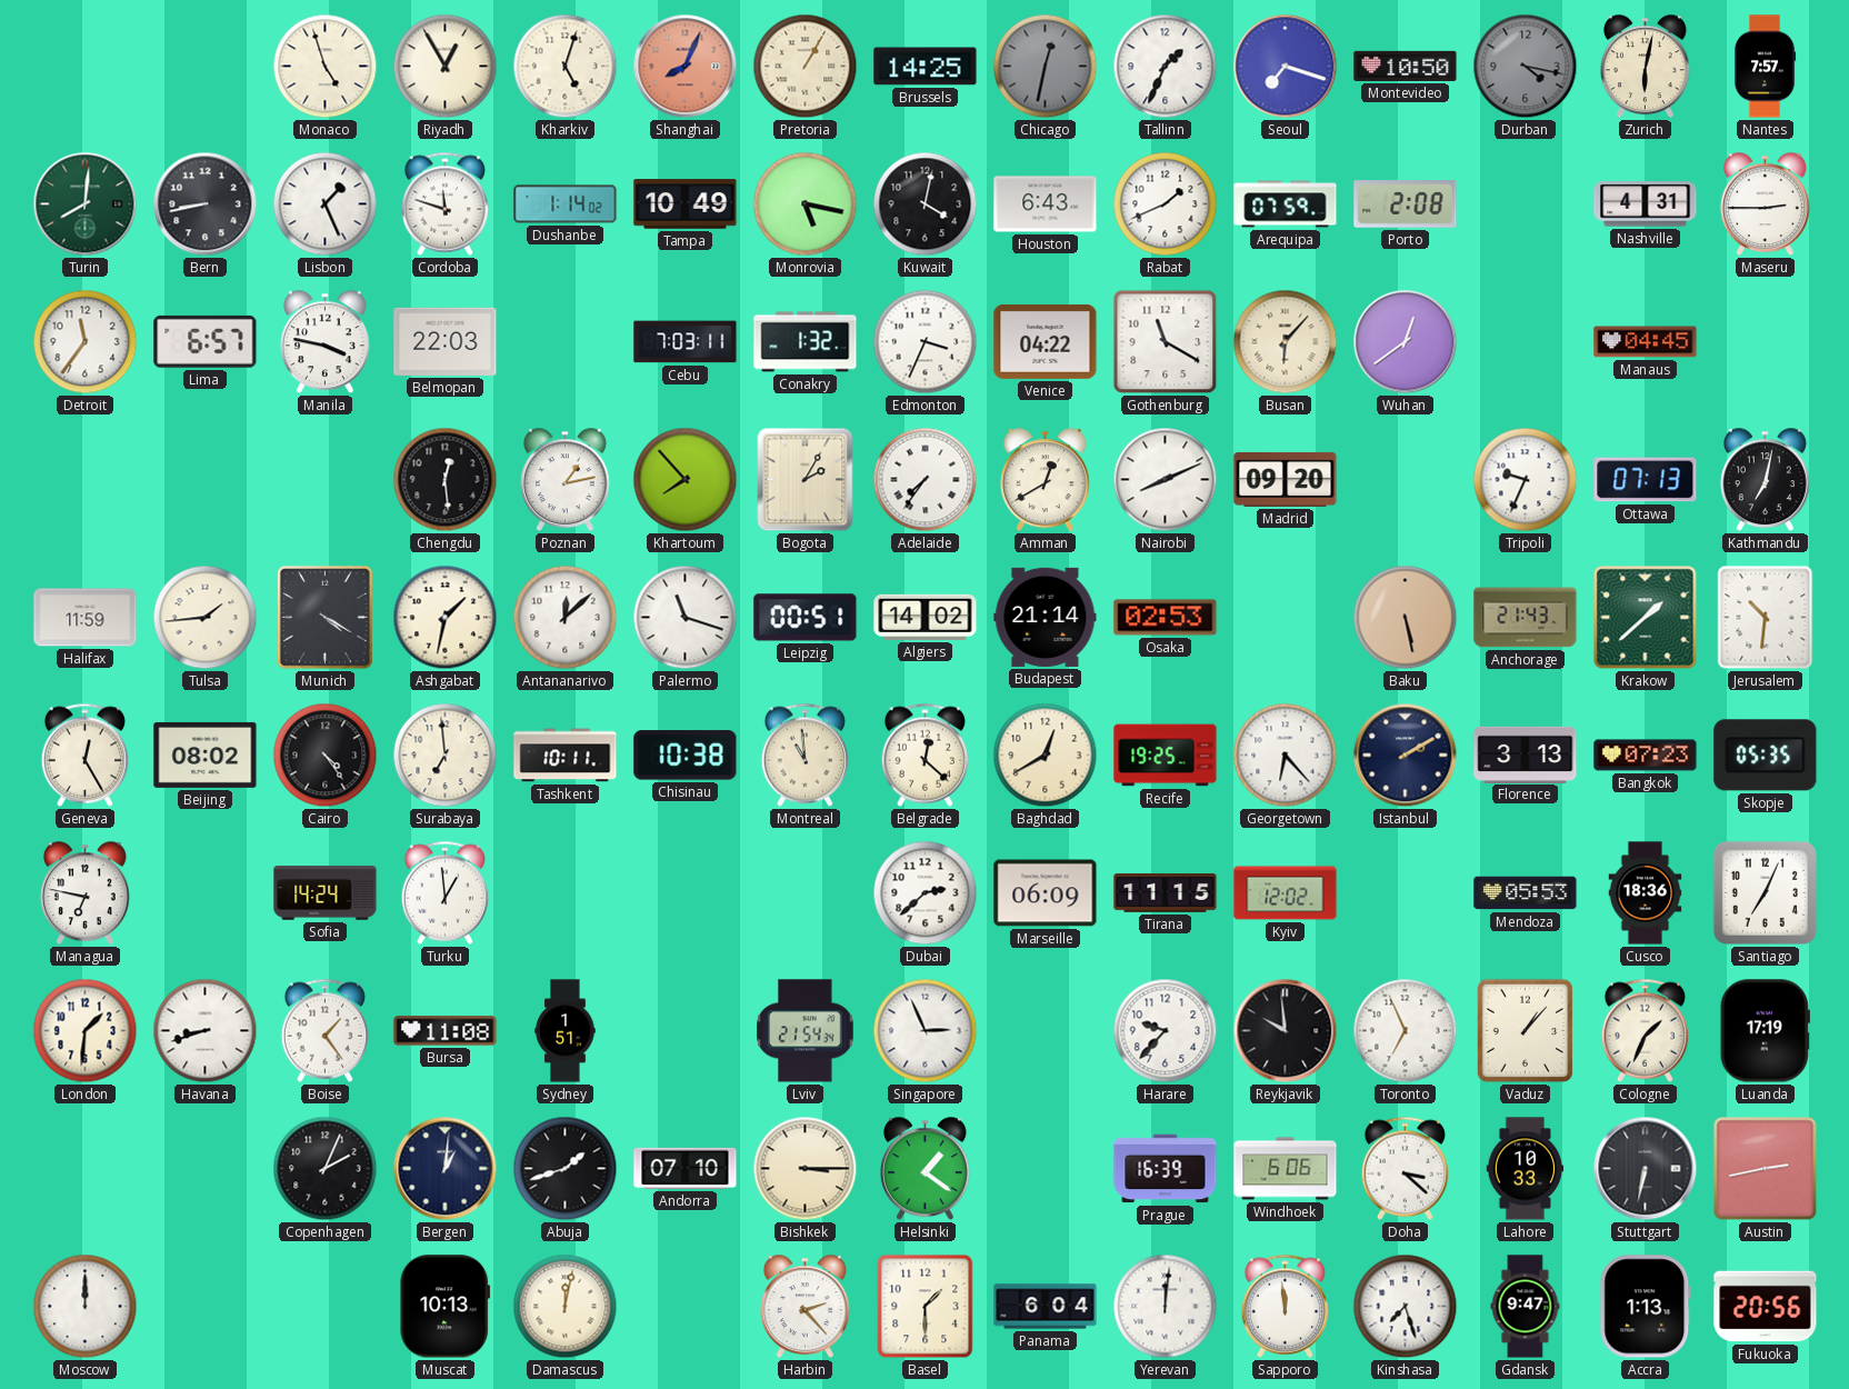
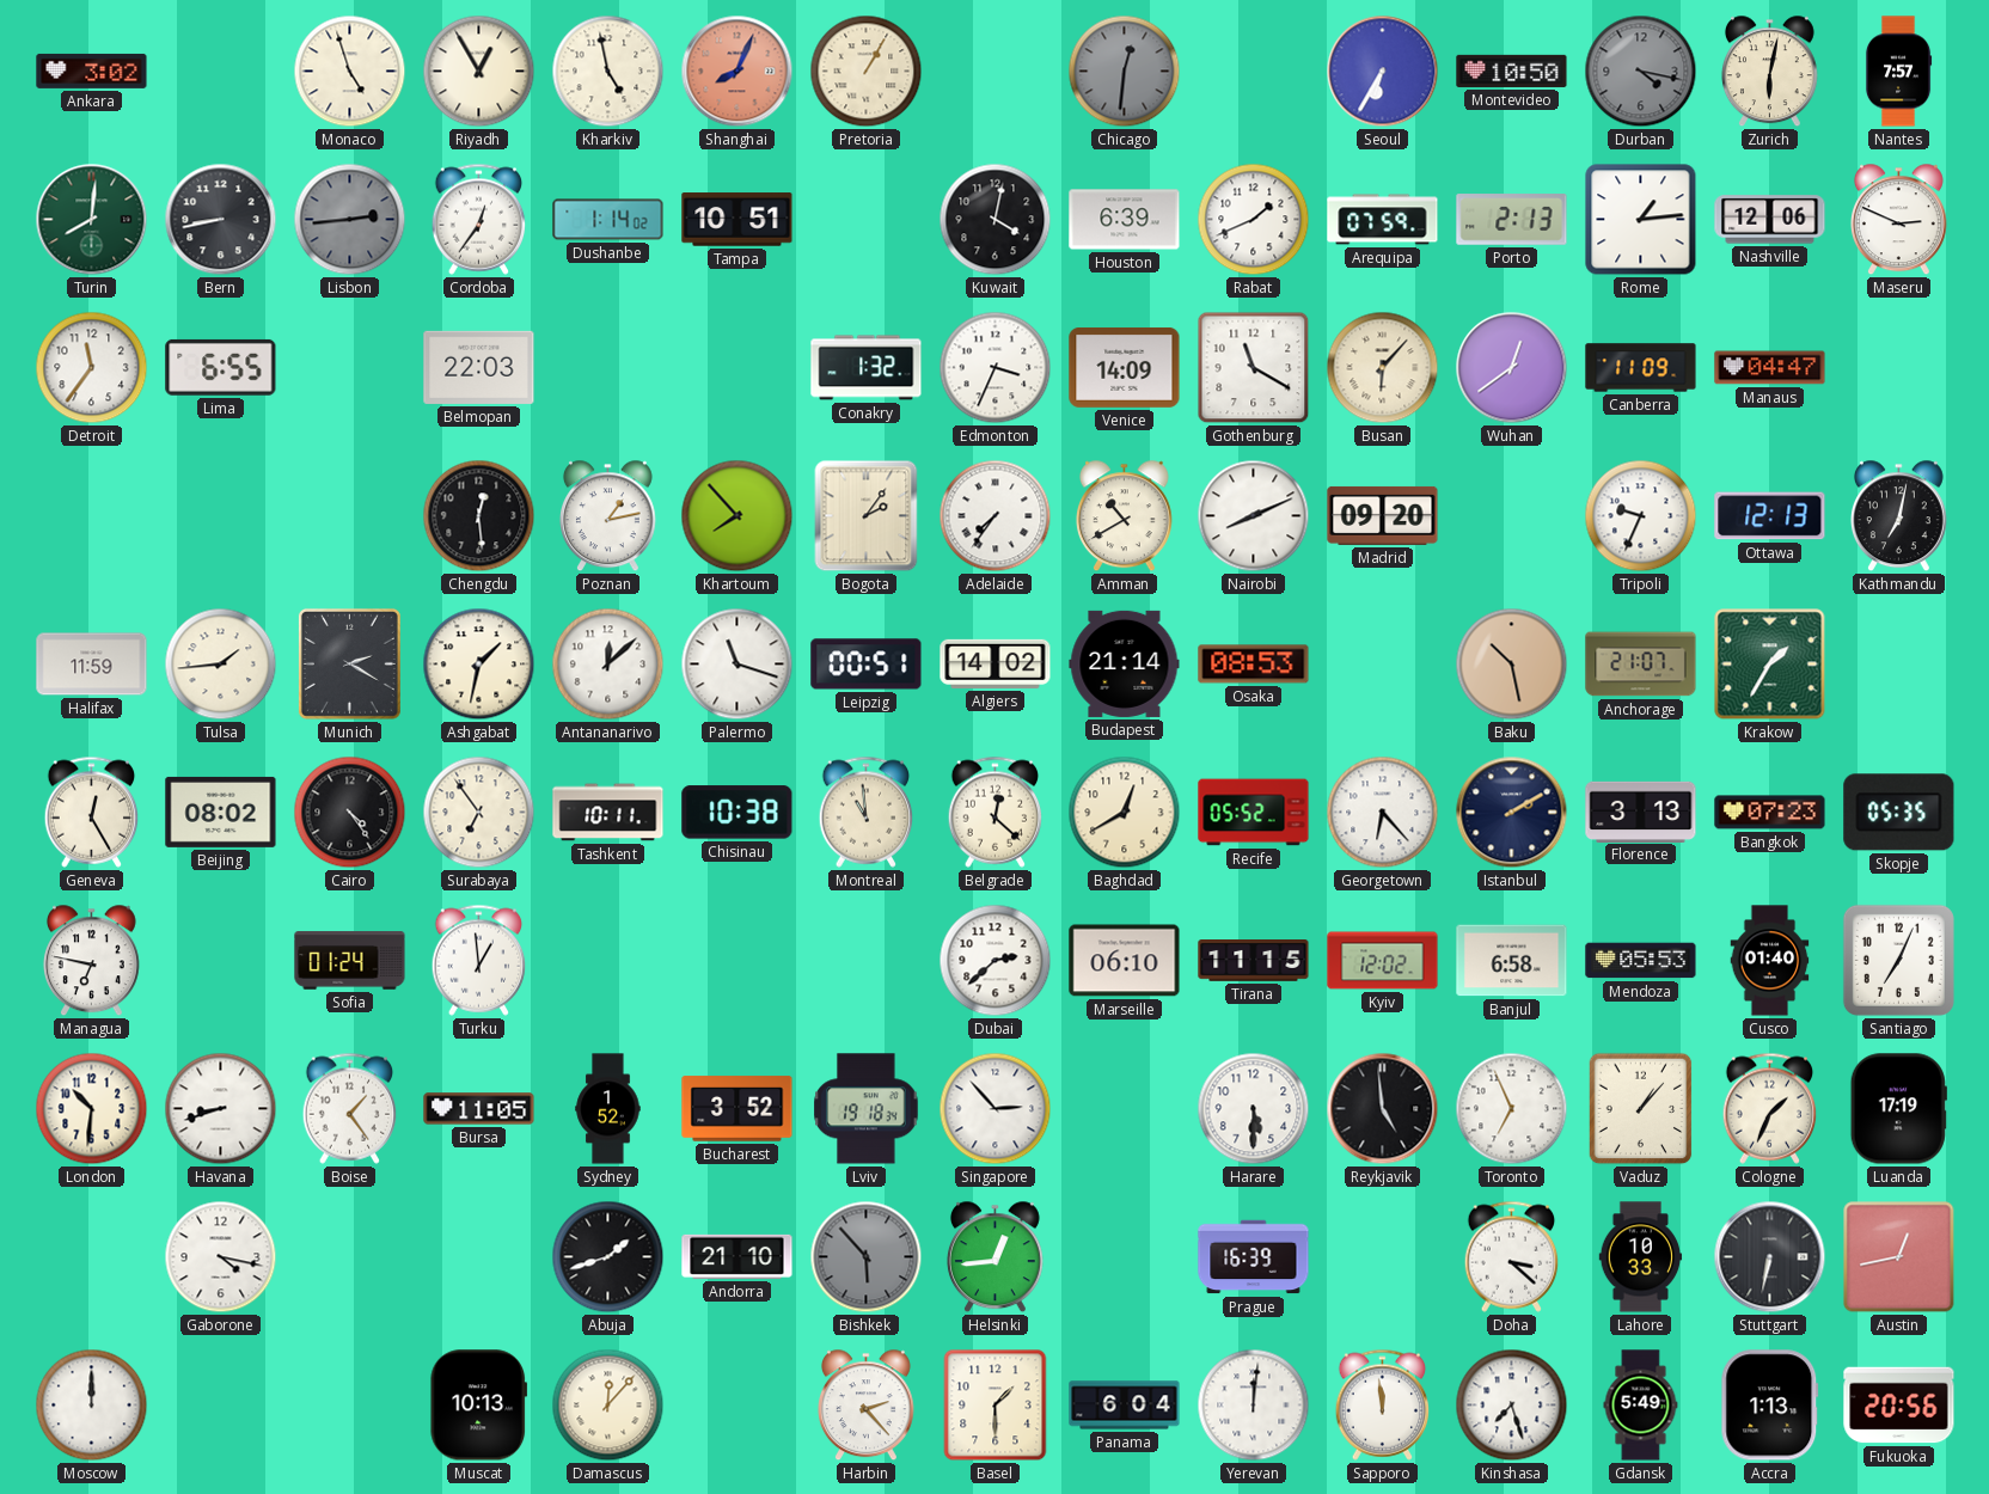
Ankara: none -> 3:02
Kharkiv: 5:03 -> 4:58
Brussels: 14:25 -> none
Chicago: 12:32 -> 12:31
Tallinn: 1:34 -> none
Seoul: 7:18 -> 6:35
Lisbon: 1:26 -> 2:44
Lisbon dial: white -> grey
Cordoba: 11:48 -> 12:36
Tampa: 10:49 -> 10:51
Monrovia: 5:17 -> none
Houston: 6:43 -> 6:39
Porto: 2:08 -> 2:13
Rome: none -> 1:14
Nashville: 4:31 -> 12:06
Maseru: 2:45 -> 2:49
Lima: 6:57 -> 6:55
Manila: 3:47 -> none
Cebu: 7:03 -> none
Venice: 04:22 -> 14:09
Canberra: none -> 11:09
Manaus: 04:45 -> 04:47
Bogota: 2:05 -> 2:06
Amman: 12:40 -> 10:40
Ottawa: 07:13 -> 12:13
Munich: 4:20 -> 2:20
Osaka: 02:53 -> 08:53
Baku: 5:28 -> 10:28
Anchorage: 21:43 -> 21:07
Krakow: 1:38 -> 1:35
Jerusalem: 10:31 -> none
Surabaya: 6:59 -> 6:54
Recife: 19:25 -> 05:52
Sofia: 14:24 -> 01:24
Marseille: 06:09 -> 06:10
Banjul: none -> 6:58
Cusco: 18:36 -> 01:40
London: 1:31 -> 10:31
Bursa: 11:08 -> 11:05
Sydney: 1:51 -> 1:52
Bucharest: none -> 3:52
Lviv: 21:54 -> 19:18
Singapore: 2:56 -> 2:53
Harare: 9:37 -> 5:30
Reykjavik: 9:59 -> 4:59
Gaborone: none -> 4:17
Copenhagen: 2:04 -> none
Bergen: 1:01 -> none
Andorra: 07:10 -> 21:10
Bishkek: 3:15 -> 5:53
Bishkek dial: cream -> grey
Helsinki: 1:21 -> 12:44
Windhoek: 6:06 -> none
Austin: 2:43 -> 12:43
Damascus: 12:02 -> 12:07
Gdansk: 9:47 -> 5:49
